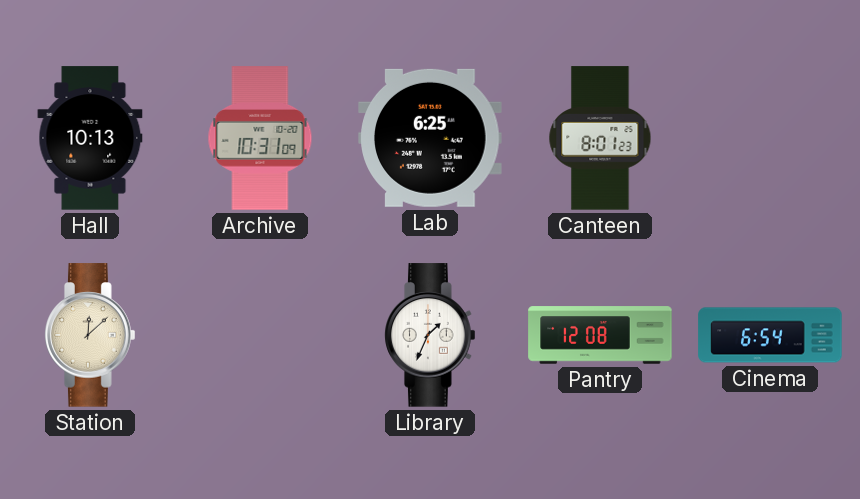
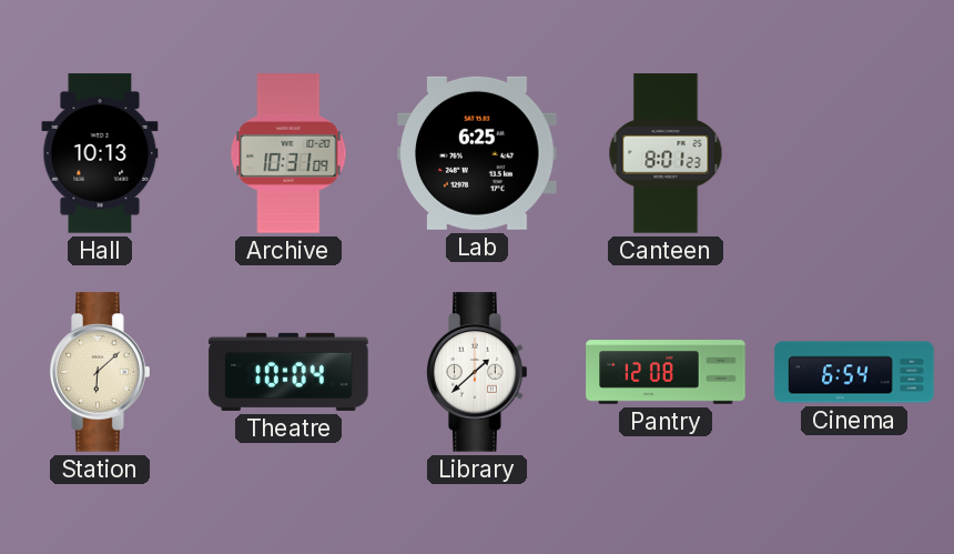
Station: 12:08 -> 6:08
Theatre: none -> 10:04
Library: 1:34 -> 1:38
